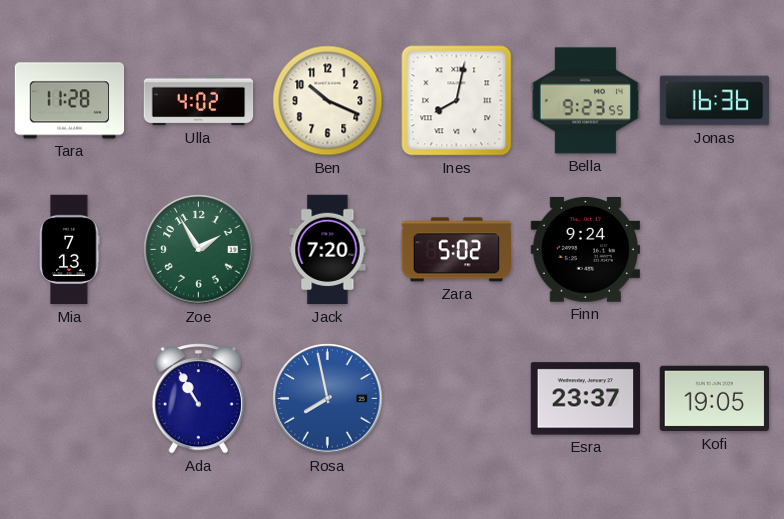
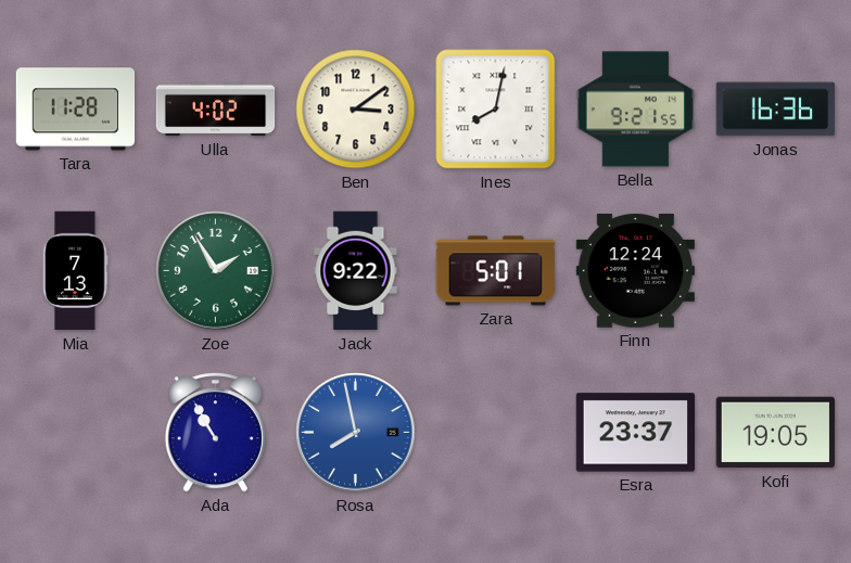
Ben: 10:19 -> 3:09
Bella: 9:23 -> 9:21
Jack: 7:20 -> 9:22
Zara: 5:02 -> 5:01
Finn: 9:24 -> 12:24
